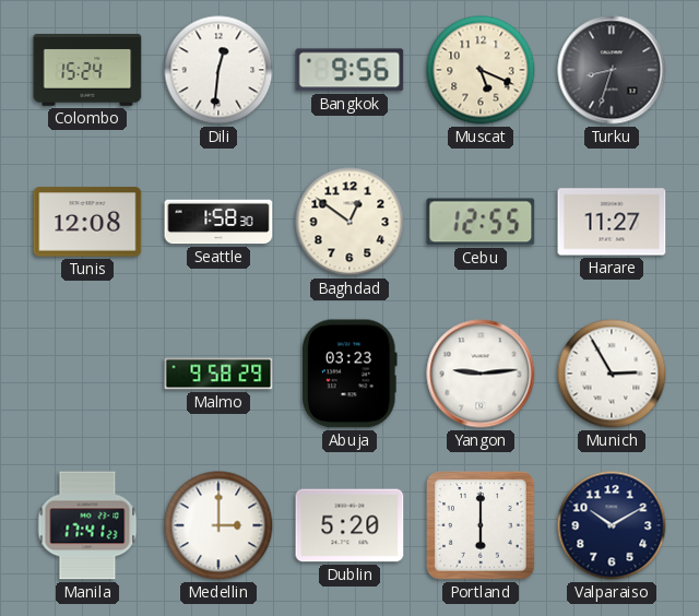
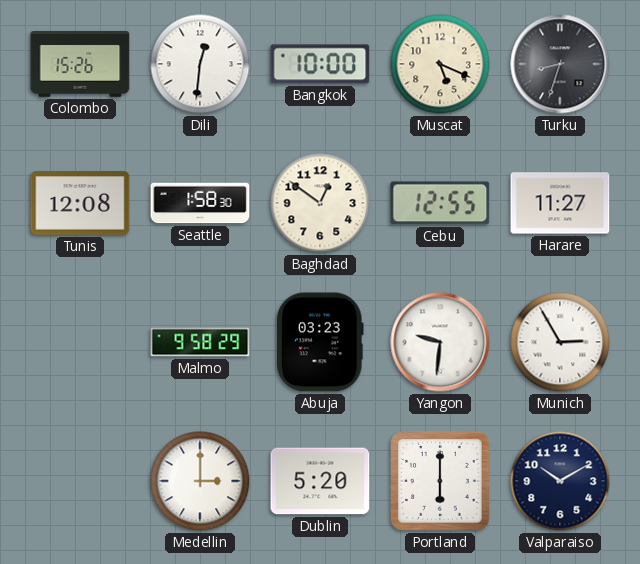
Colombo: 15:24 -> 15:26
Bangkok: 9:56 -> 10:00
Yangon: 9:14 -> 9:31
Manila: 17:41 -> none
